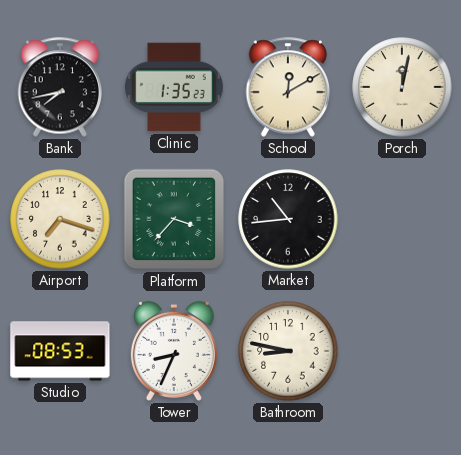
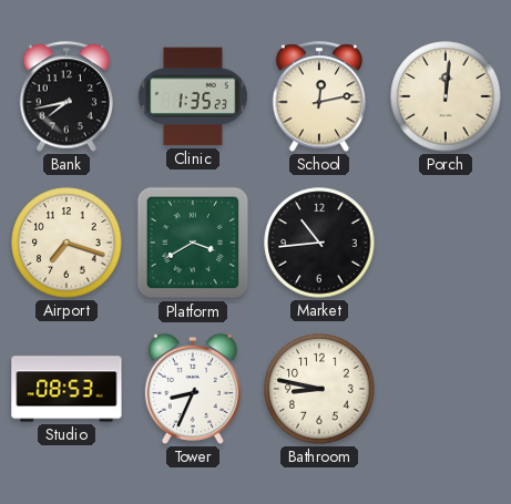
School: 12:10 -> 12:13
Porch: 12:02 -> 12:01
Platform: 3:37 -> 3:40
